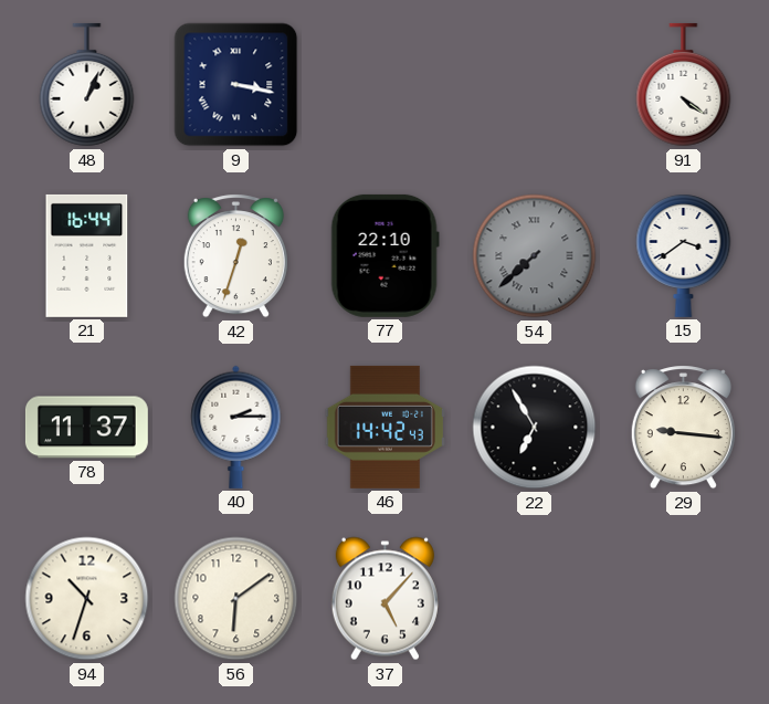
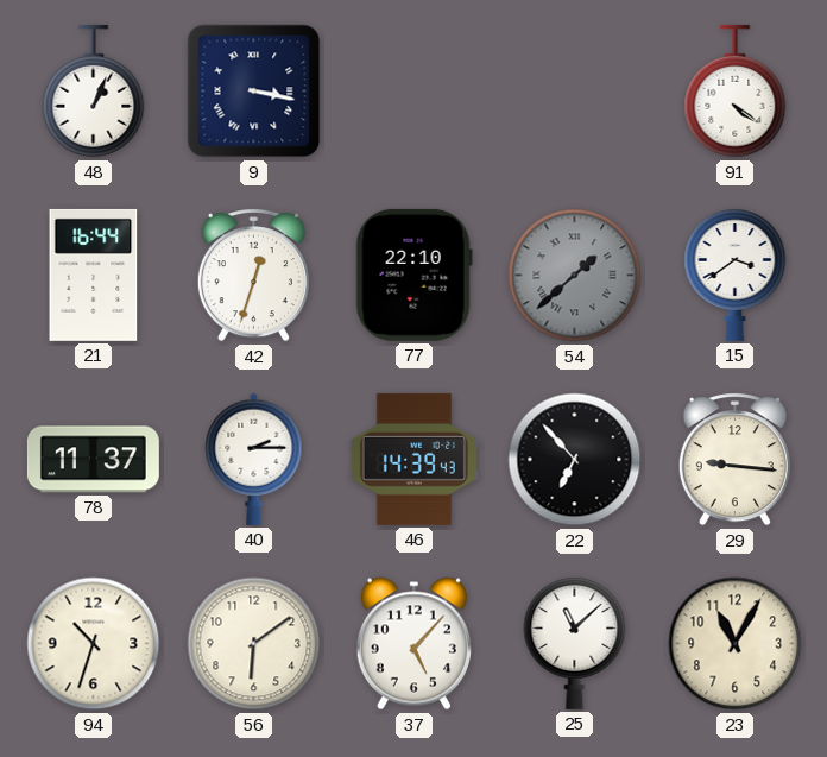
54: 7:38 -> 1:38
46: 14:42 -> 14:39
22: 6:55 -> 6:53
25: none -> 11:08
23: none -> 11:05
